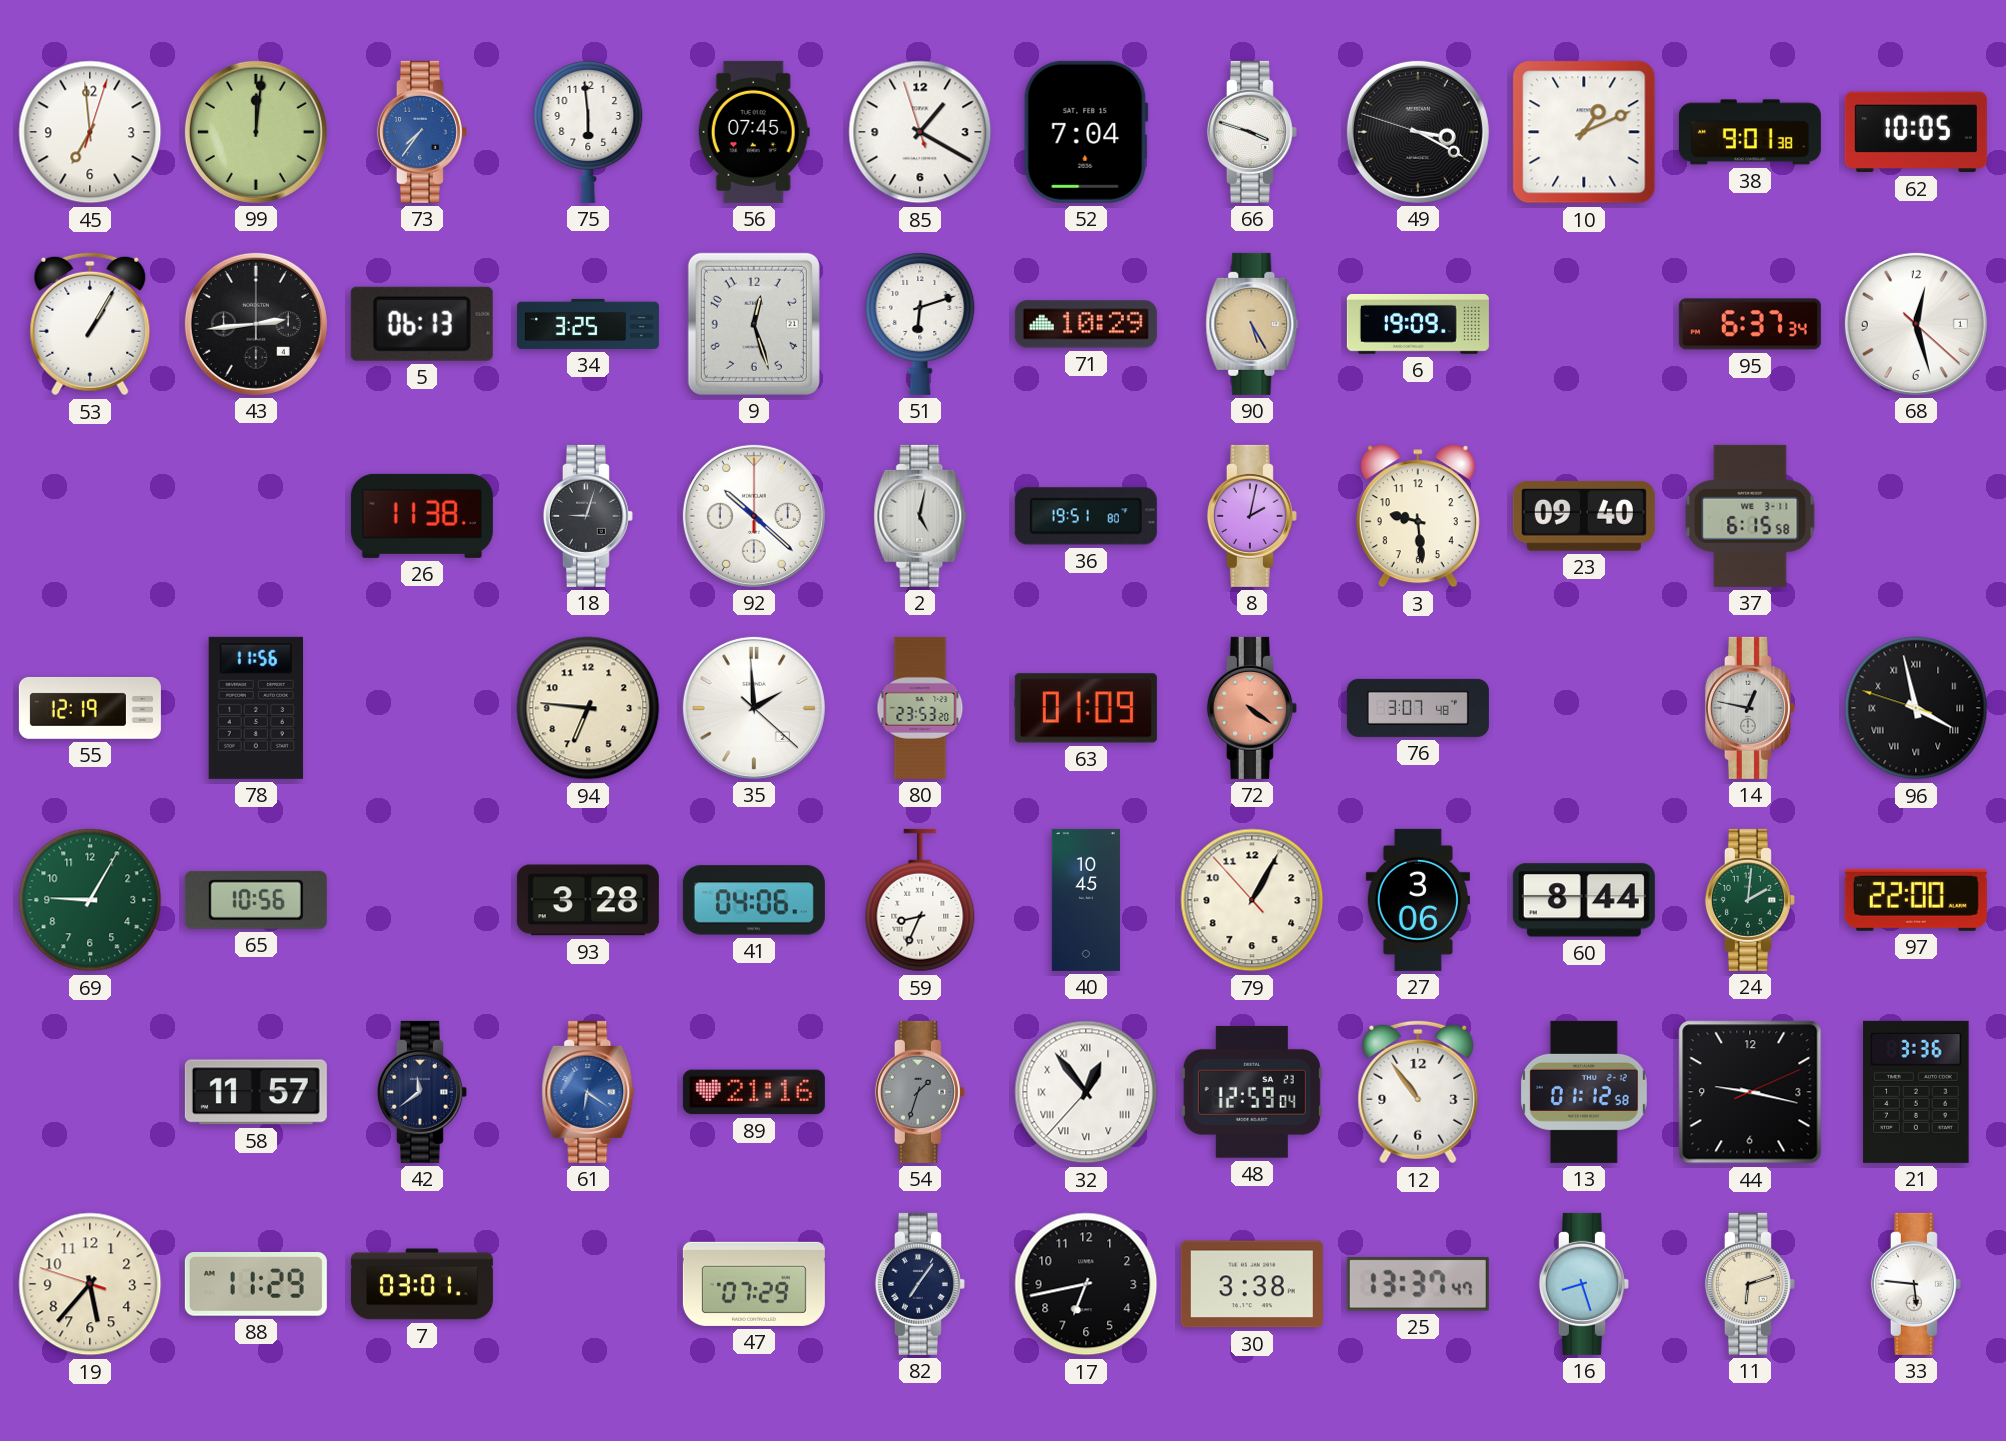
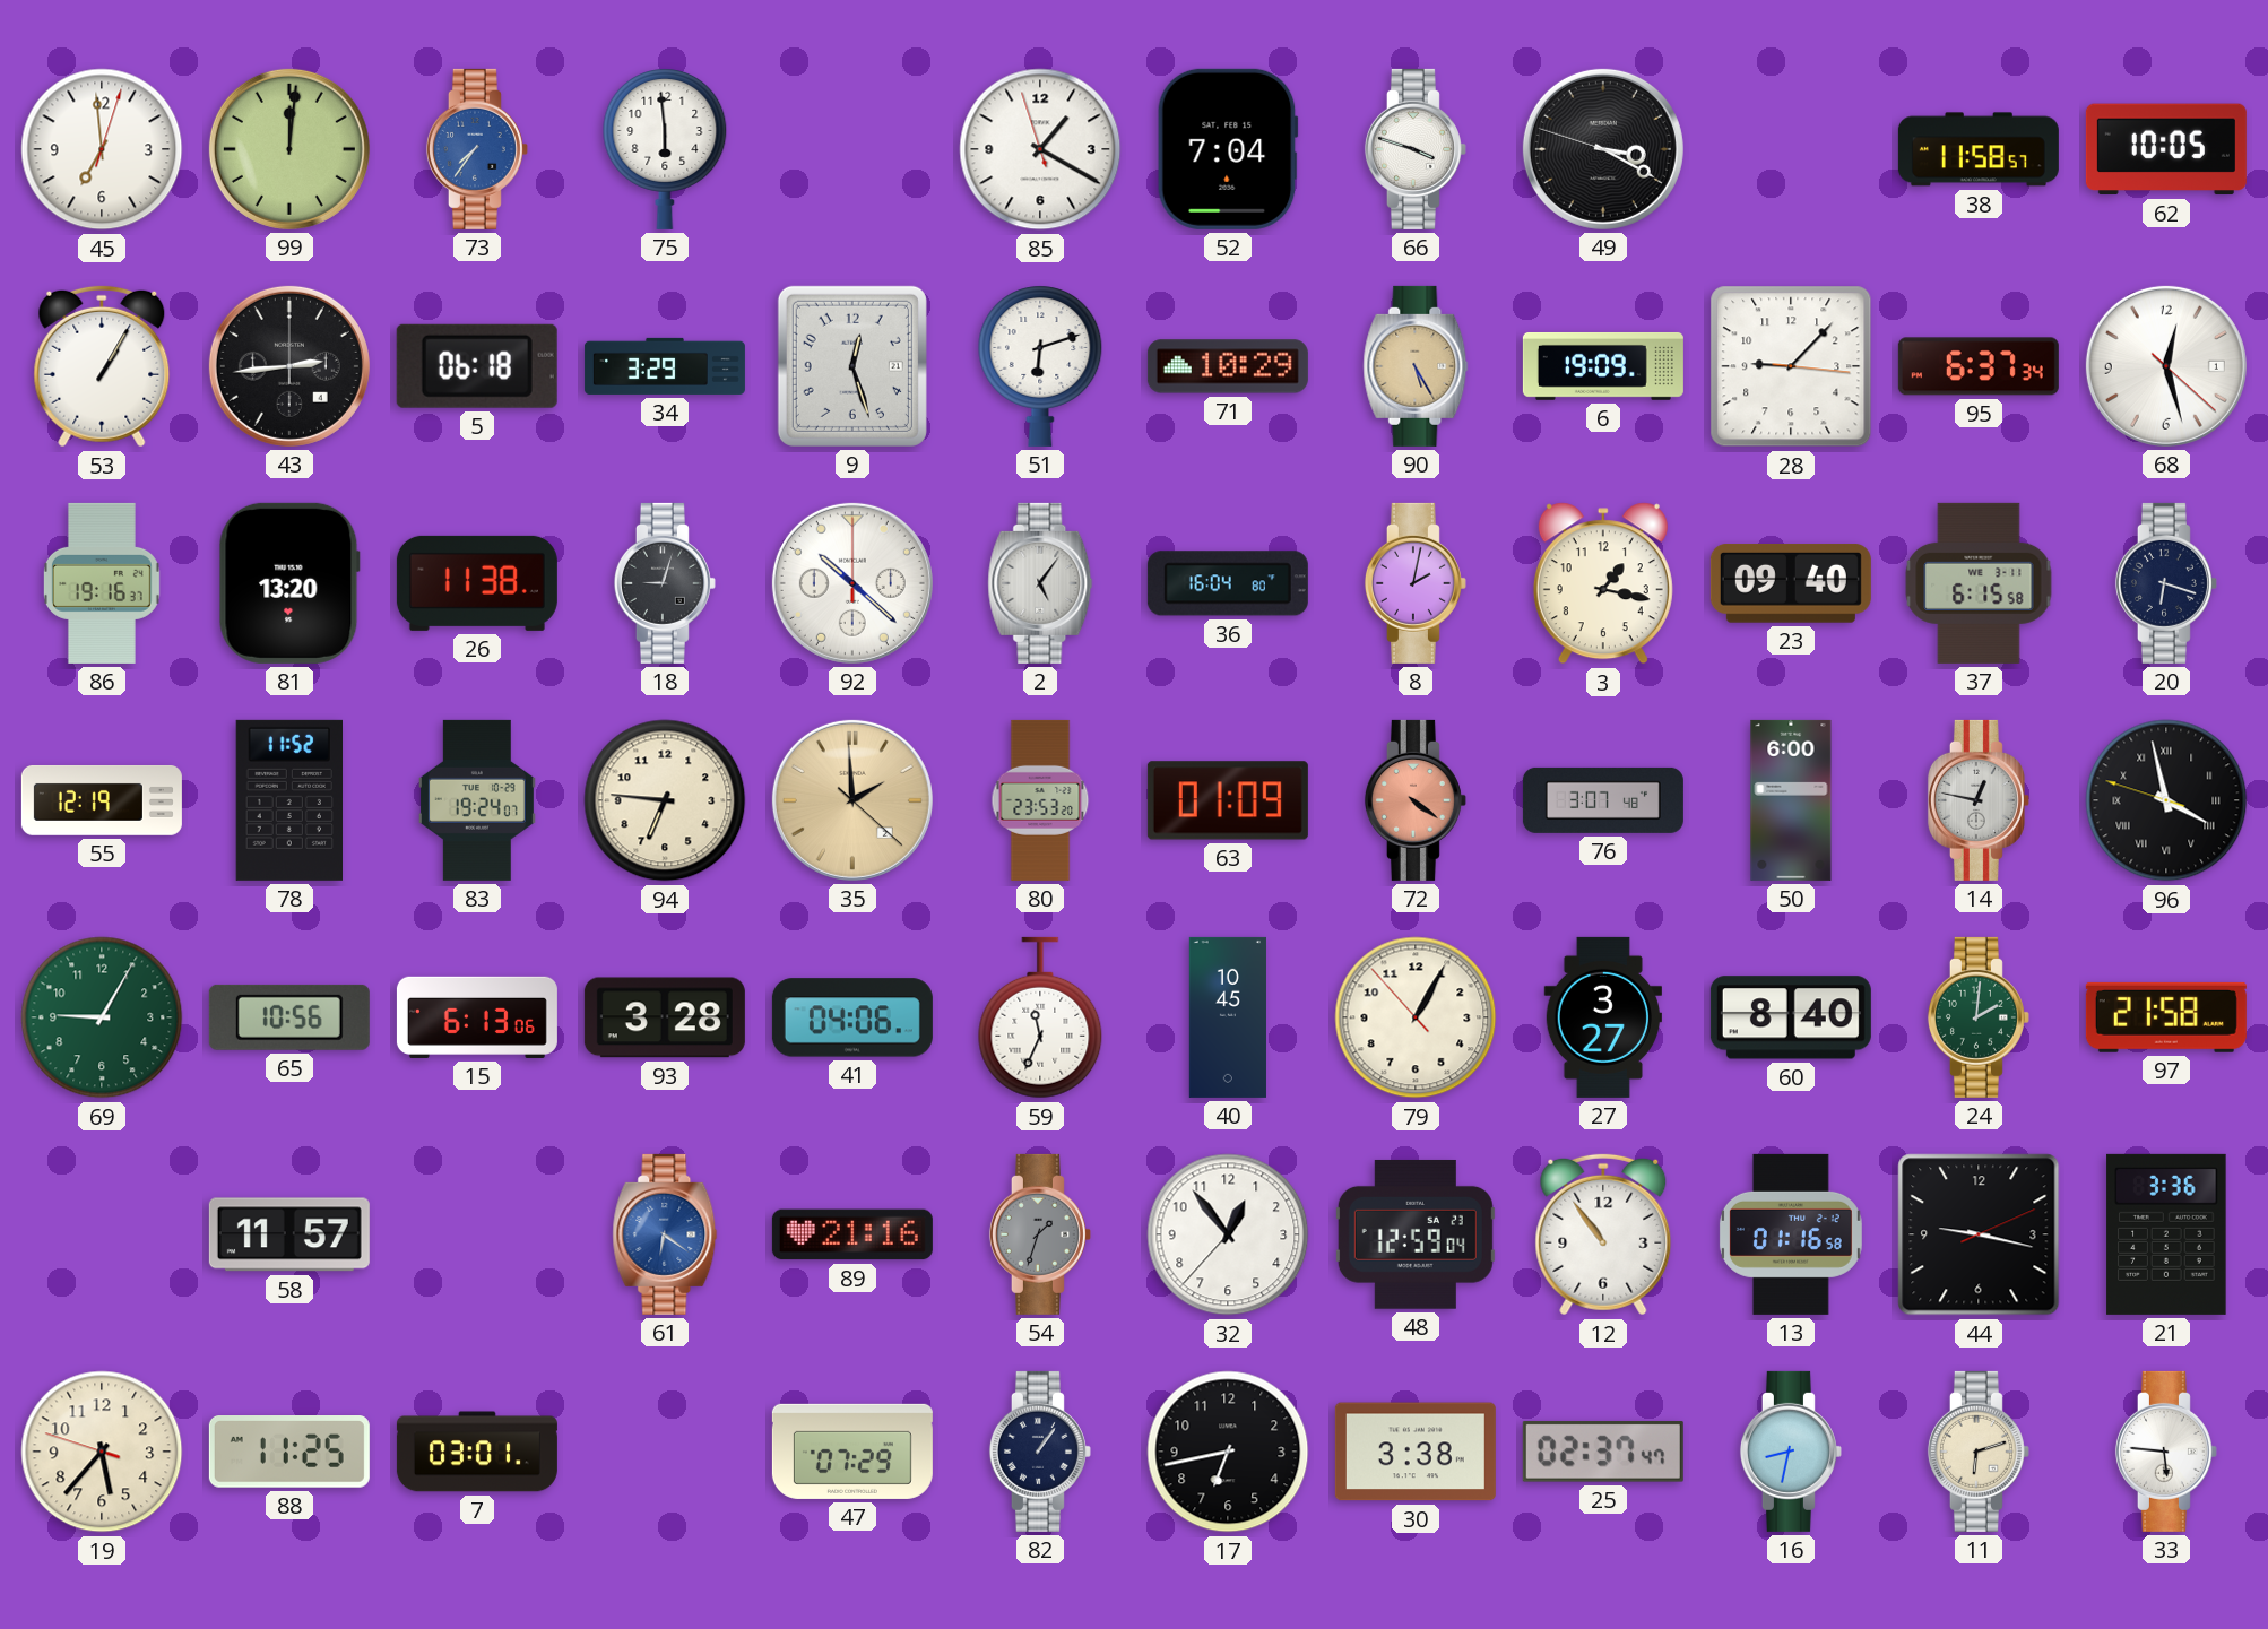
56: 07:45 -> none
10: 1:11 -> none
38: 9:01 -> 11:58
5: 06:13 -> 06:18
34: 3:25 -> 3:29
28: none -> 9:07
86: none -> 19:16
81: none -> 13:20
2: 5:02 -> 5:06
36: 19:51 -> 16:04
3: 9:29 -> 1:17
20: none -> 6:18
78: 11:56 -> 11:52
83: none -> 19:24
35 dial: white -> champagne
50: none -> 6:00
15: none -> 6:13
59: 8:34 -> 11:34
27: 3:06 -> 3:27
60: 8:44 -> 8:40
97: 22:00 -> 21:58
42: 11:39 -> none
32 numerals: Roman -> Arabic
13: 01:12 -> 01:16
88: 11:29 -> 11:25
82: 7:06 -> 1:06
25: 13:37 -> 02:37
16: 8:27 -> 8:32
